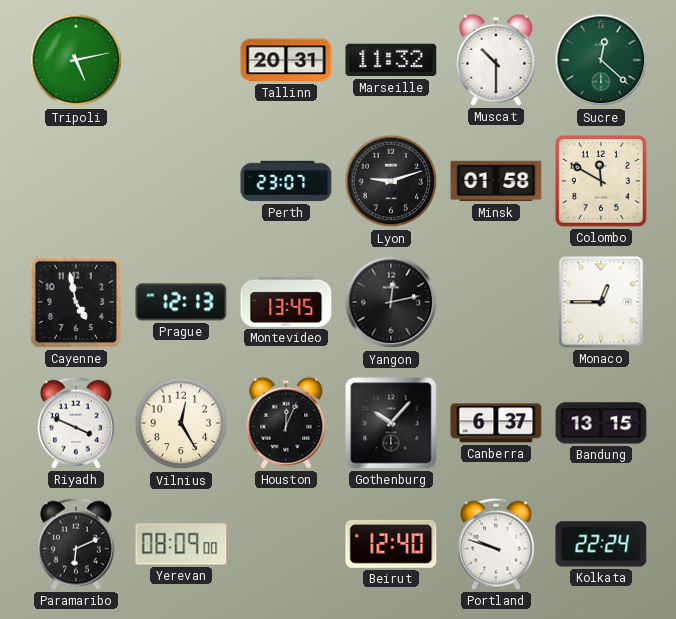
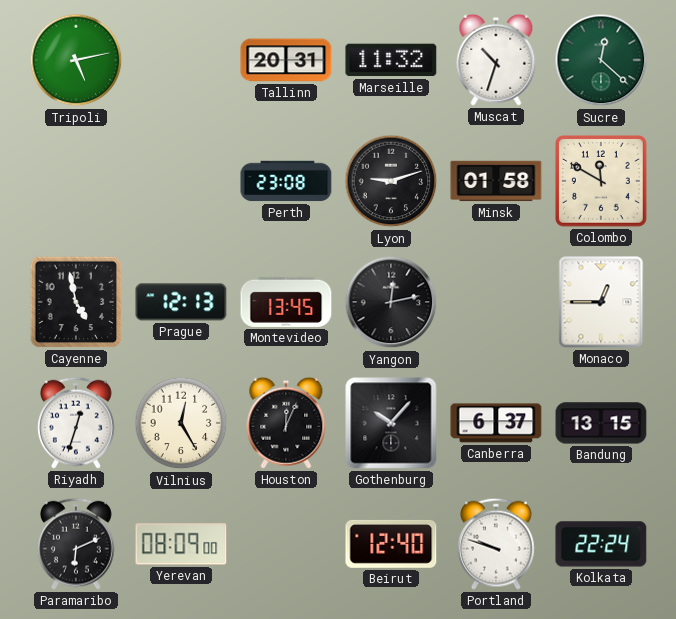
Muscat: 10:30 -> 10:33
Perth: 23:07 -> 23:08
Riyadh: 3:49 -> 12:33
